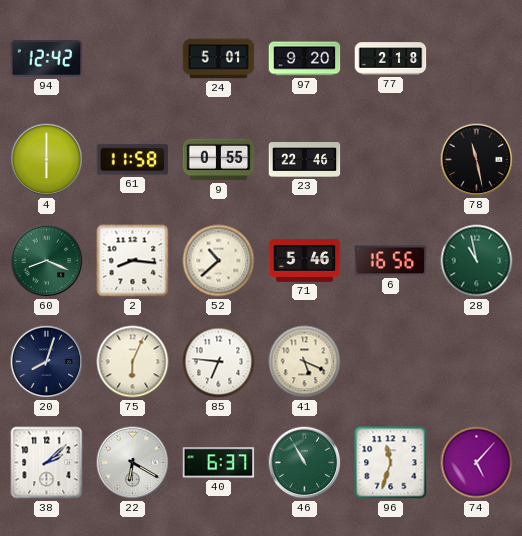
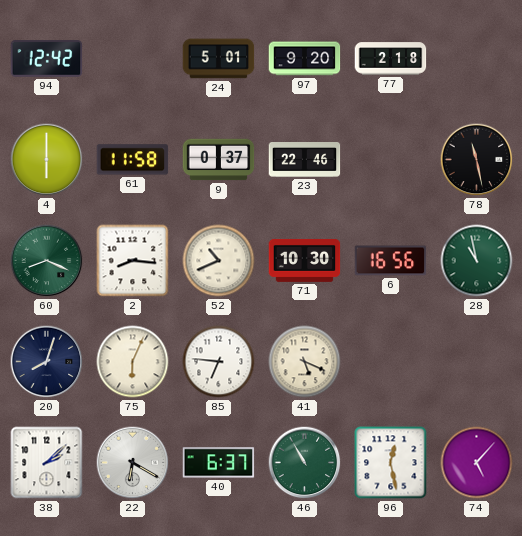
9: 0:55 -> 0:37
52: 10:38 -> 10:41
71: 5:46 -> 10:30
96: 11:33 -> 12:28
